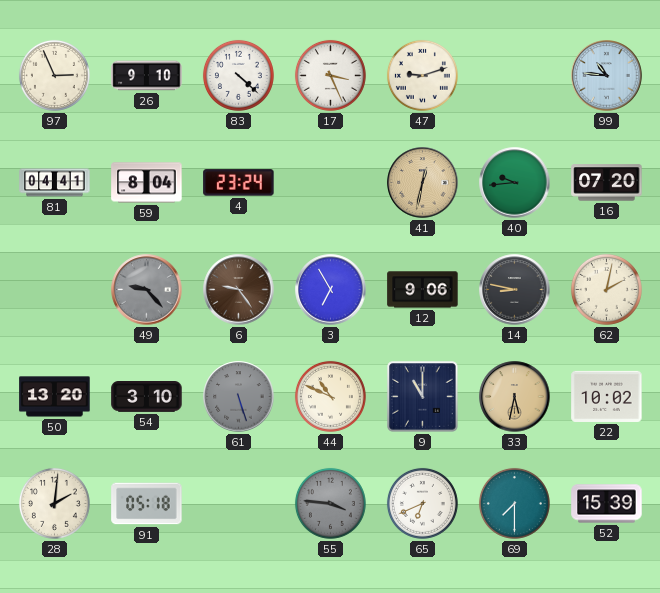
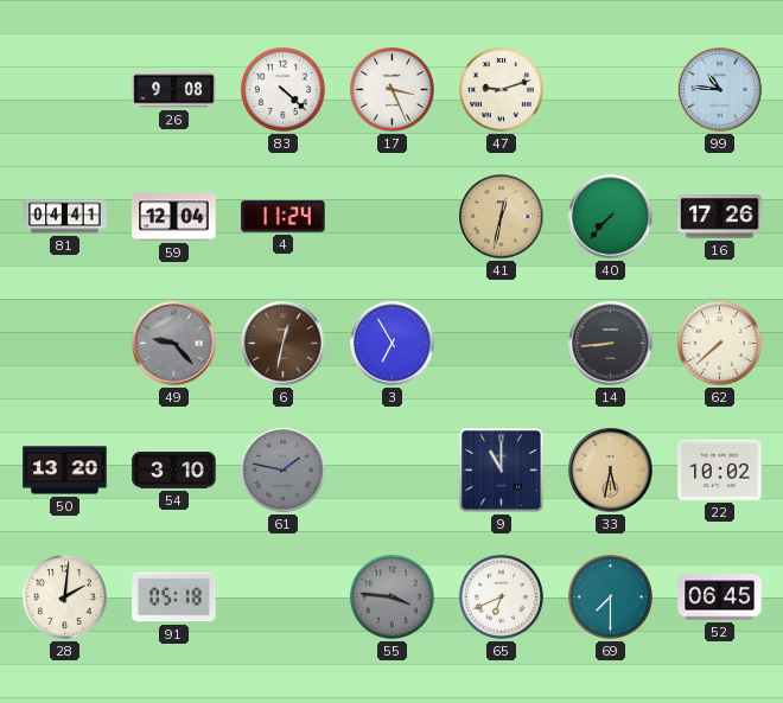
97: 2:56 -> none
26: 9:10 -> 9:08
59: 8:04 -> 12:04
4: 23:24 -> 11:24
40: 9:44 -> 7:37
16: 07:20 -> 17:26
6: 9:24 -> 12:32
12: 9:06 -> none
14: 8:47 -> 8:44
62: 2:02 -> 7:38
61: 5:27 -> 1:47
44: 10:49 -> none
52: 15:39 -> 06:45
